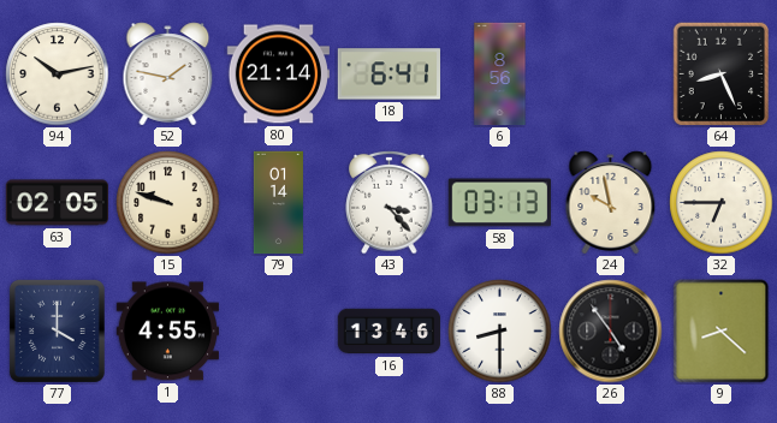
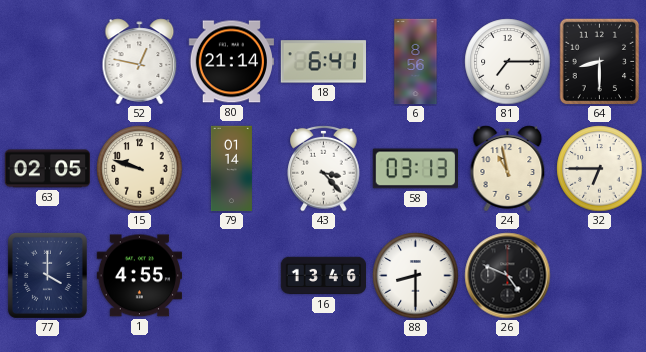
94: 10:13 -> none
52: 1:47 -> 12:47
81: none -> 7:15
64: 8:26 -> 8:30
24: 9:58 -> 10:58
26: 4:54 -> 4:49
9: 8:22 -> none
